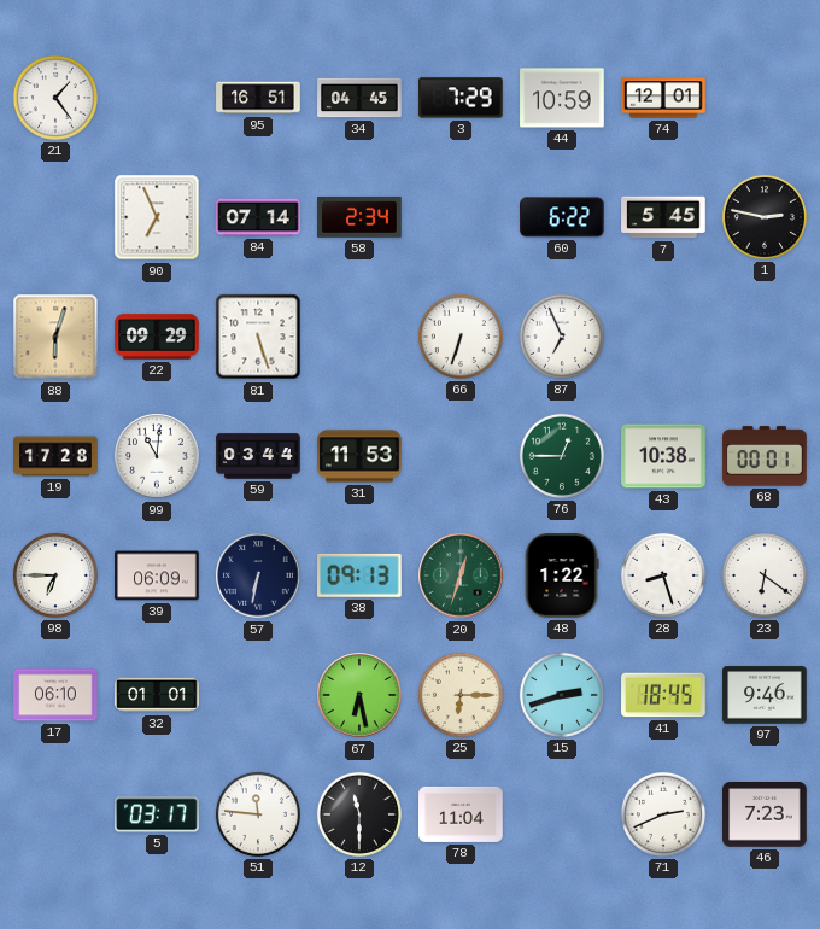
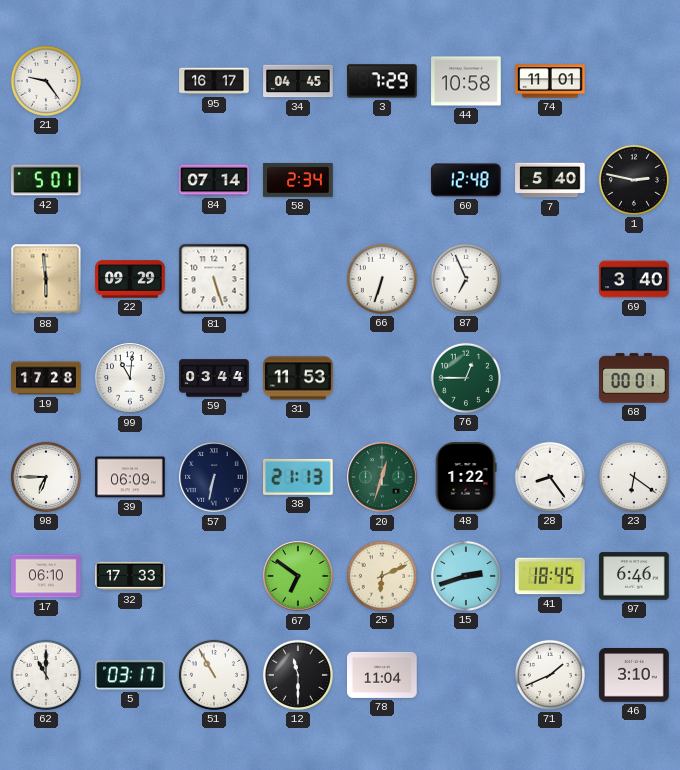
21: 1:24 -> 9:24
95: 16:51 -> 16:17
44: 10:59 -> 10:58
74: 12:01 -> 11:01
42: none -> 5:01
90: 6:56 -> none
60: 6:22 -> 12:48
7: 5:45 -> 5:40
88: 6:03 -> 5:59
69: none -> 3:40
43: 10:38 -> none
38: 09:13 -> 21:13
28: 8:27 -> 8:24
32: 01:01 -> 17:33
67: 6:28 -> 6:51
25: 6:15 -> 6:11
97: 9:46 -> 6:46
62: none -> 11:00
51: 11:46 -> 10:55
71: 2:41 -> 1:41
46: 7:23 -> 3:10
